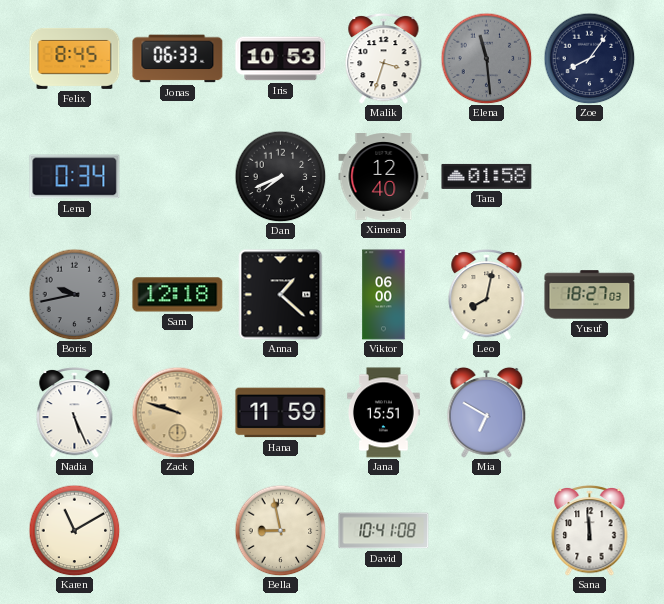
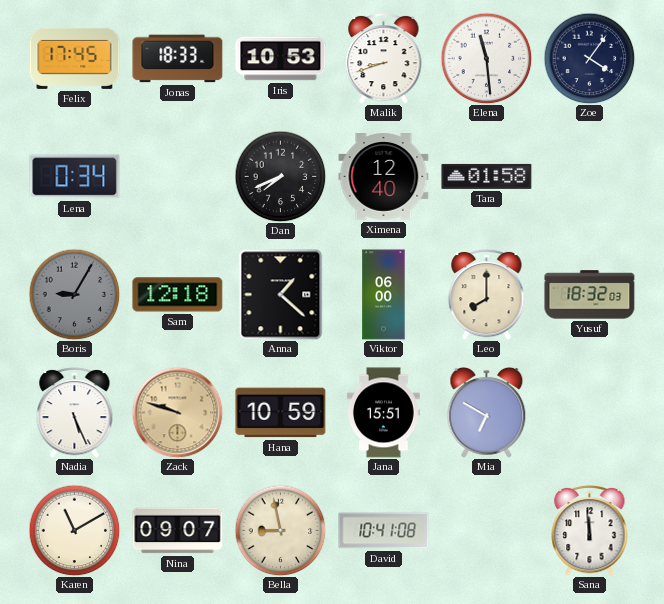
Felix: 8:45 -> 17:45
Jonas: 06:33 -> 18:33
Malik: 3:33 -> 8:42
Elena dial: grey -> white
Zoe: 8:06 -> 4:06
Boris: 9:43 -> 9:05
Leo: 8:02 -> 8:00
Yusuf: 18:27 -> 18:32
Hana: 11:59 -> 10:59
Nina: none -> 09:07
